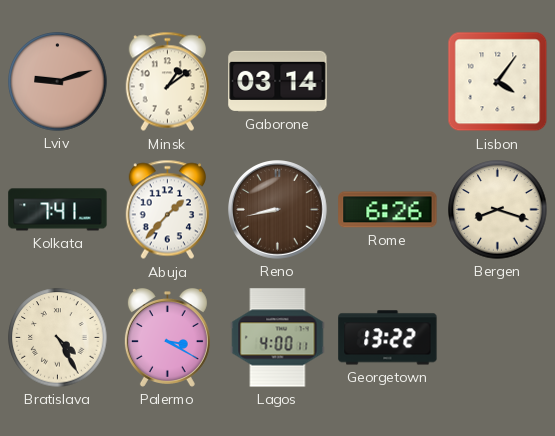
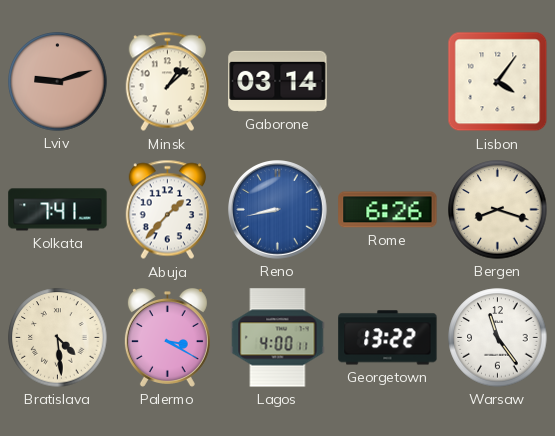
Minsk: 1:09 -> 1:08
Reno dial: brown -> blue
Bratislava: 4:25 -> 4:29
Warsaw: none -> 11:24
